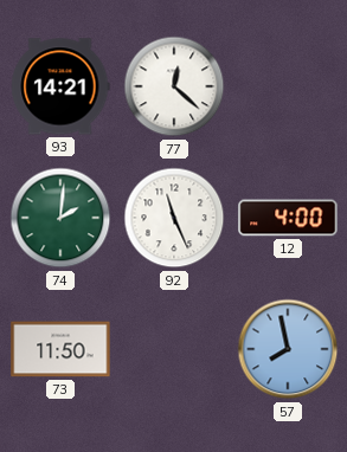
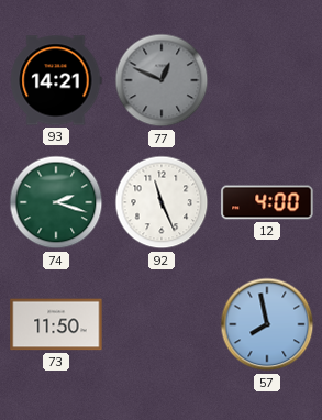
77: 12:22 -> 12:49
77 dial: white -> grey
74: 2:01 -> 2:18
